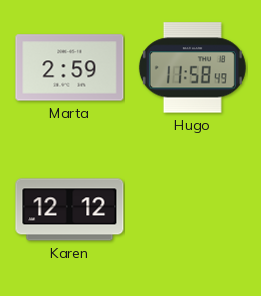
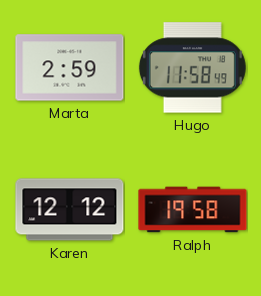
Ralph: none -> 19:58
